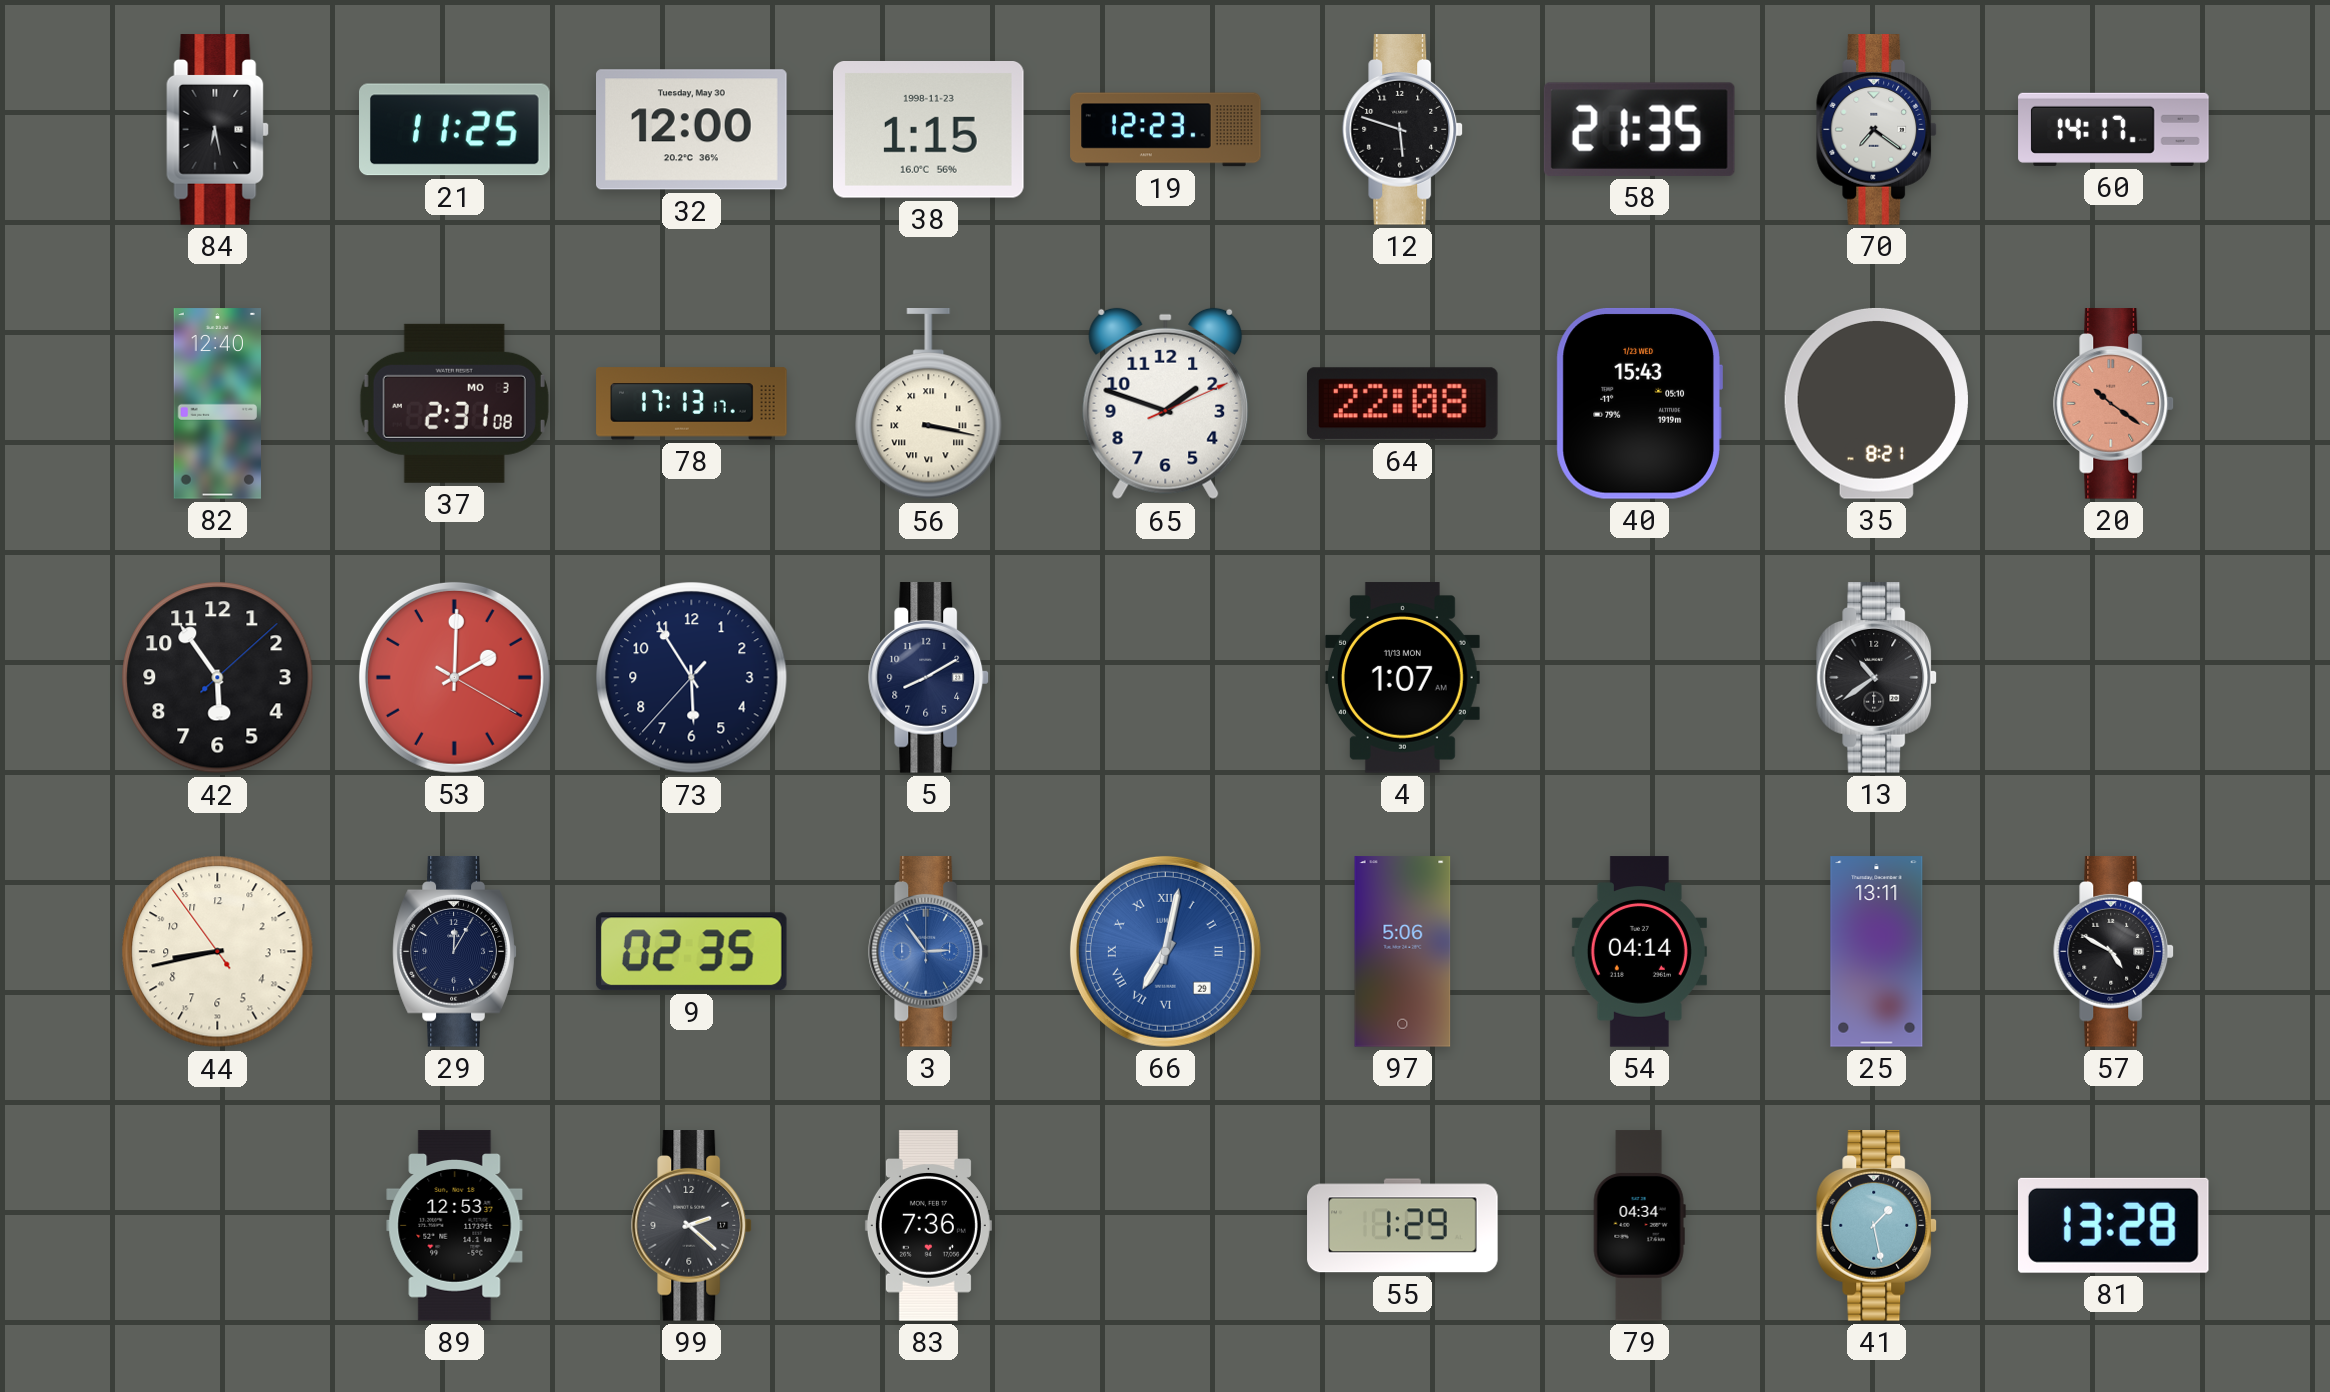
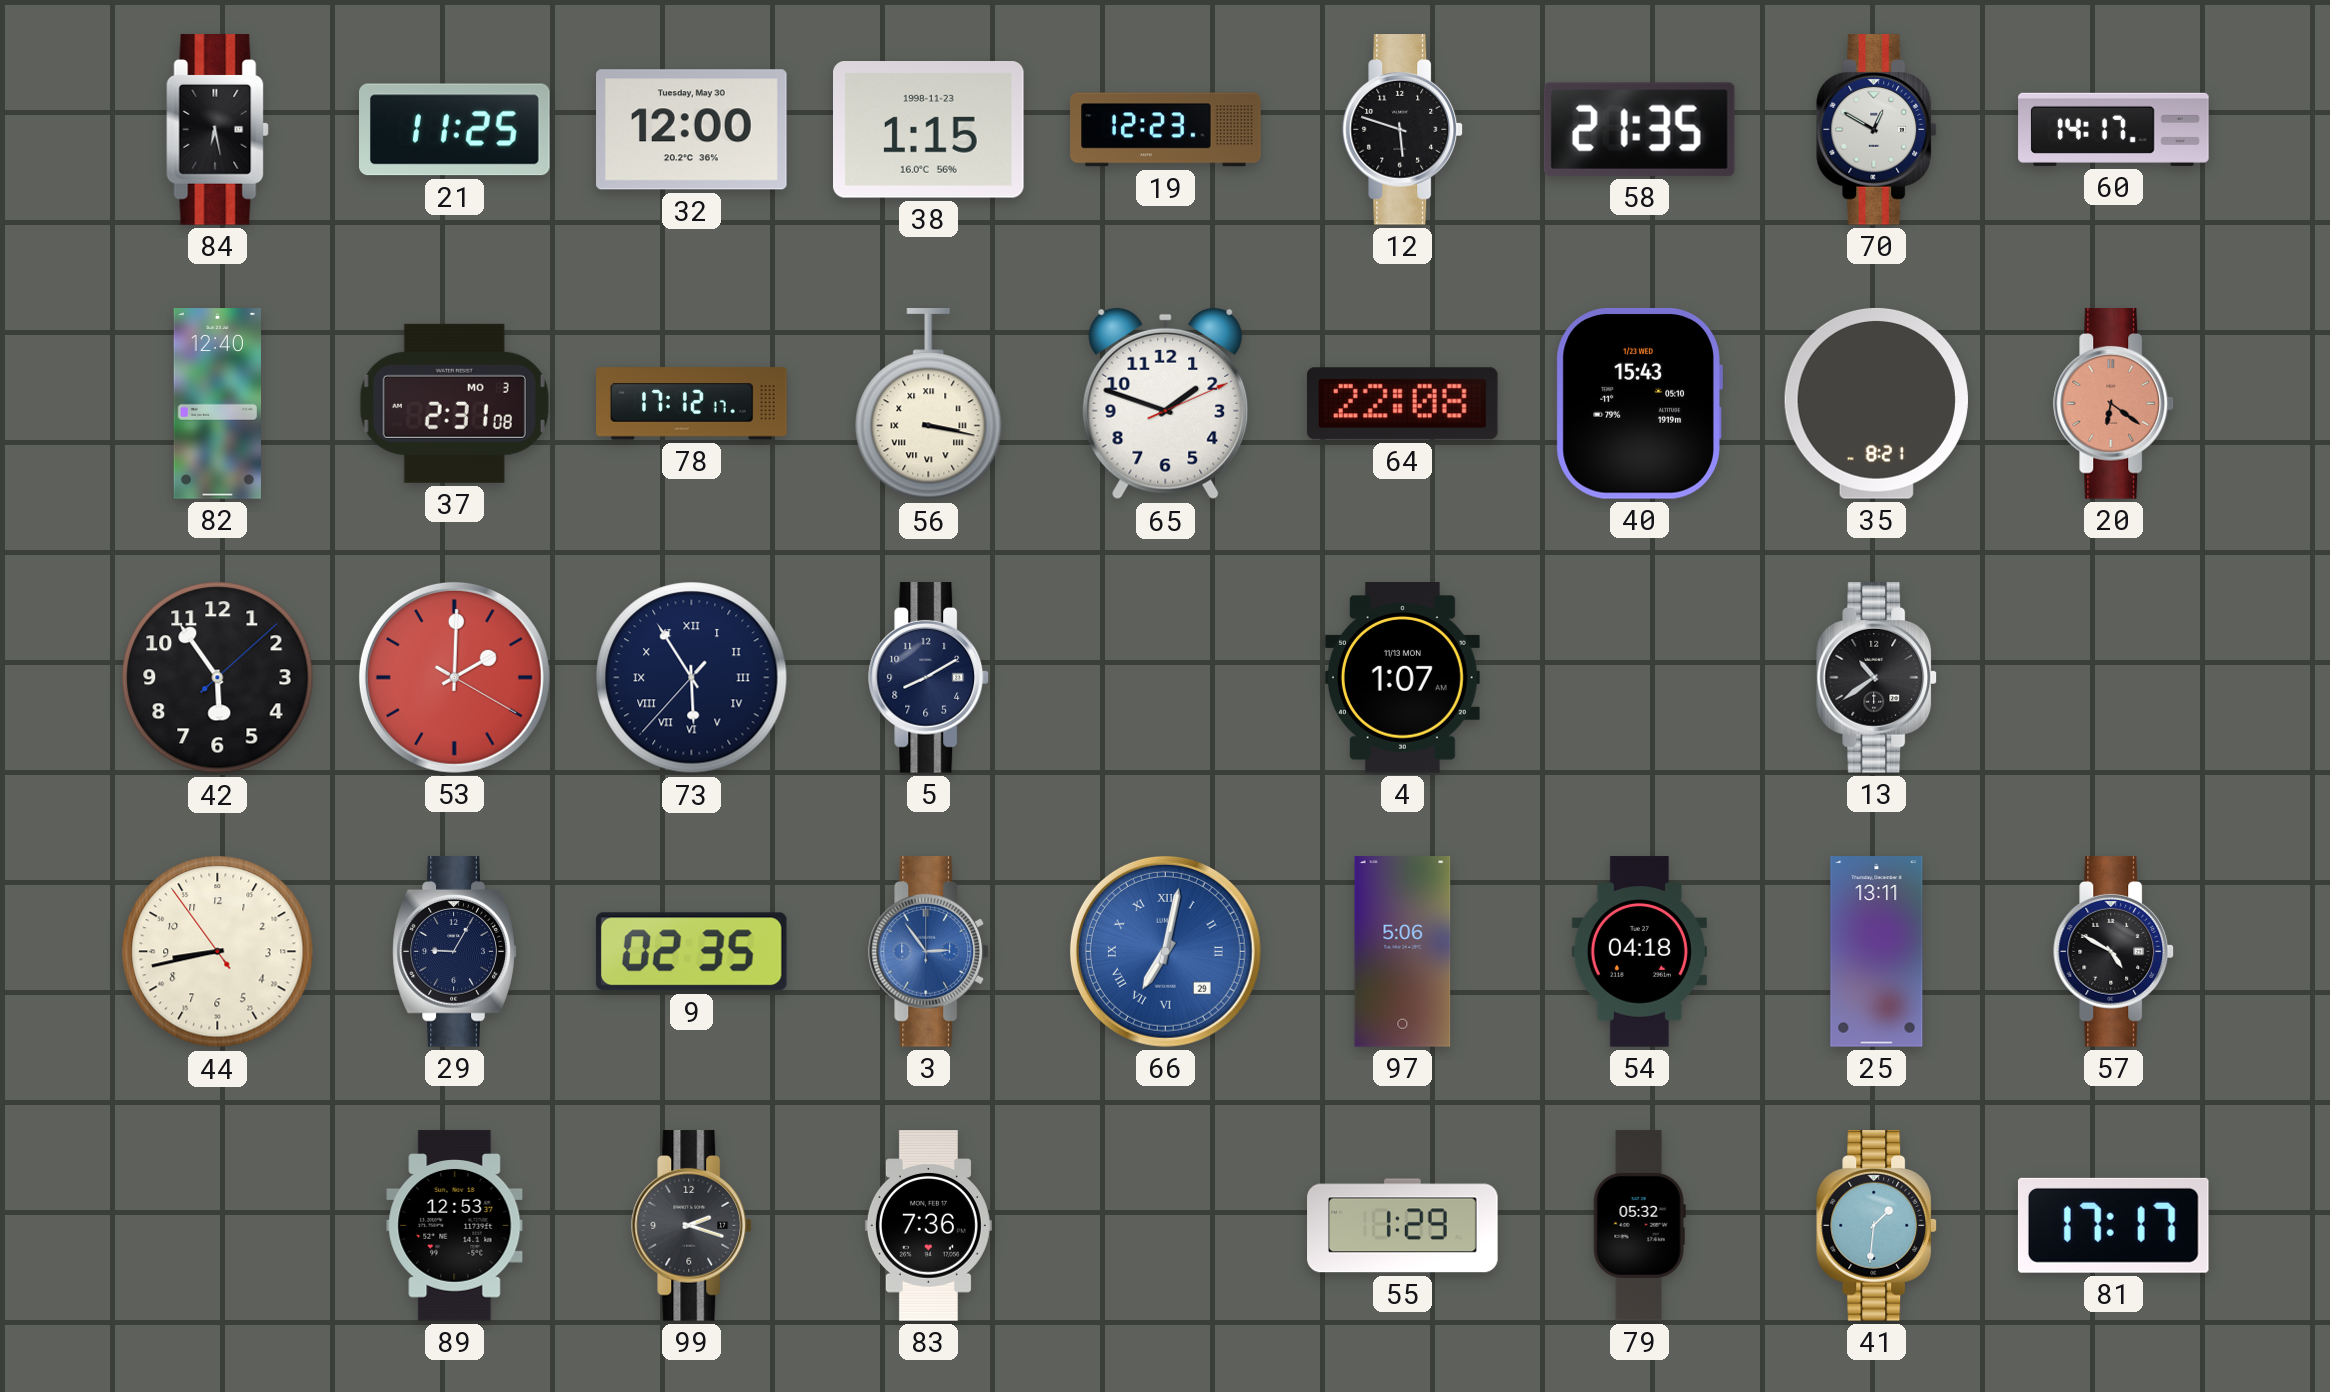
70: 7:21 -> 12:50
78: 17:13 -> 17:12
20: 10:21 -> 6:21
73 numerals: Arabic -> Roman
29: 12:05 -> 9:05
54: 04:14 -> 04:18
99: 2:22 -> 2:18
79: 04:34 -> 05:32
41: 1:28 -> 1:31
81: 13:28 -> 17:17
